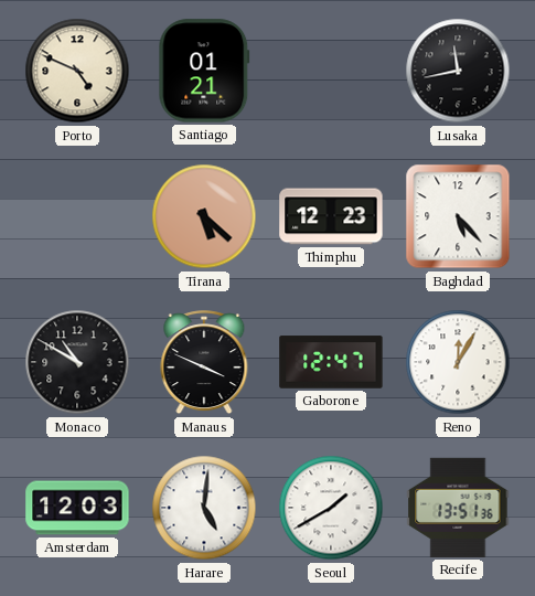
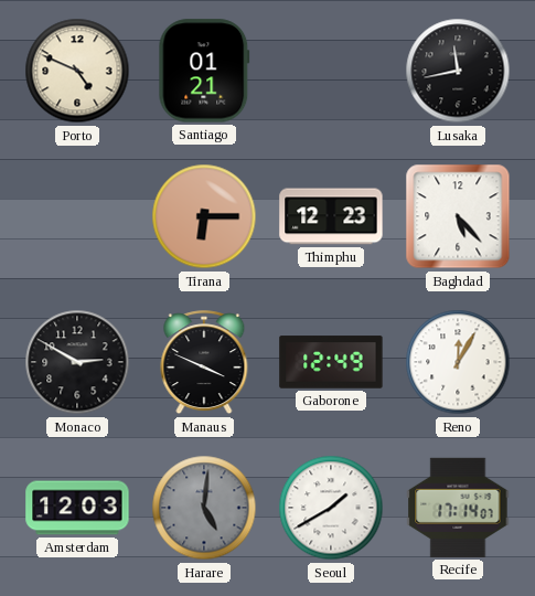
Tirana: 5:22 -> 6:15
Monaco: 10:50 -> 2:50
Gaborone: 12:47 -> 12:49
Harare dial: white -> grey
Recife: 13:51 -> 17:14
